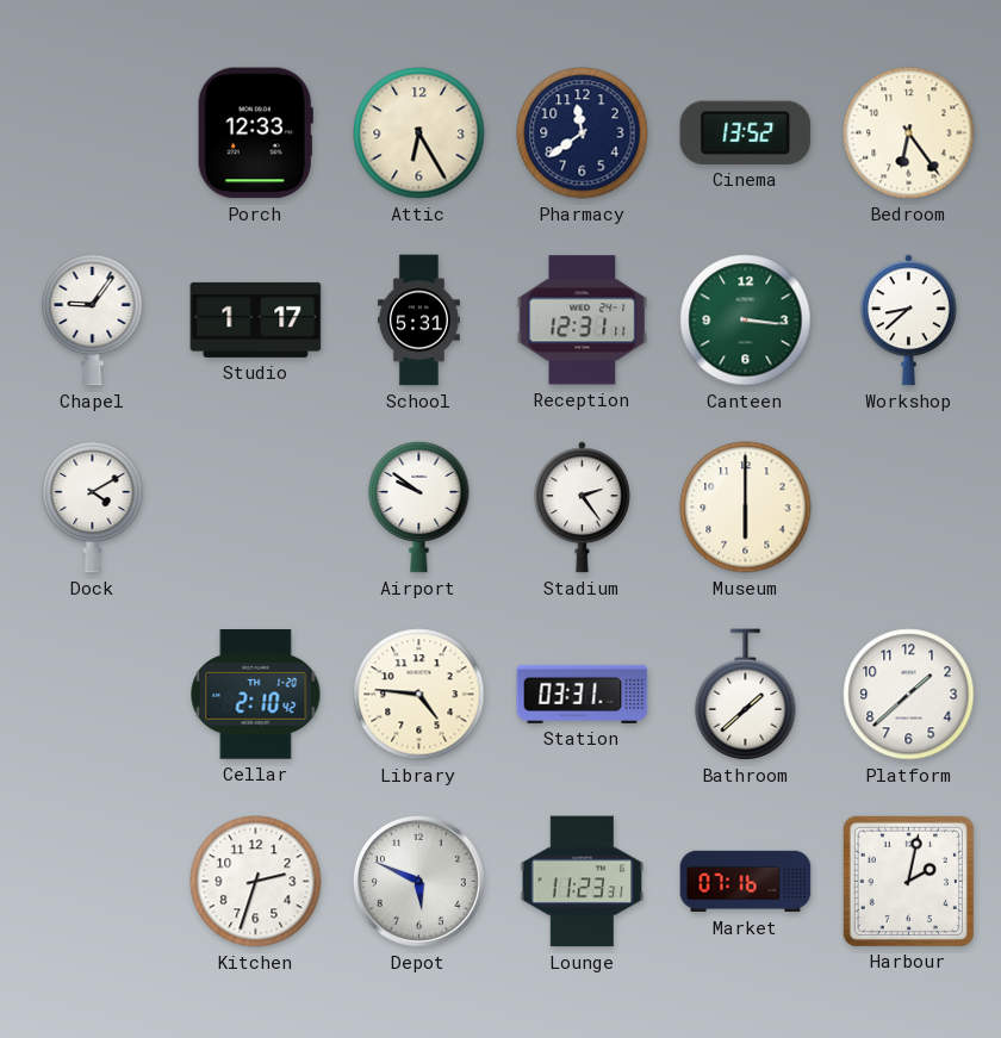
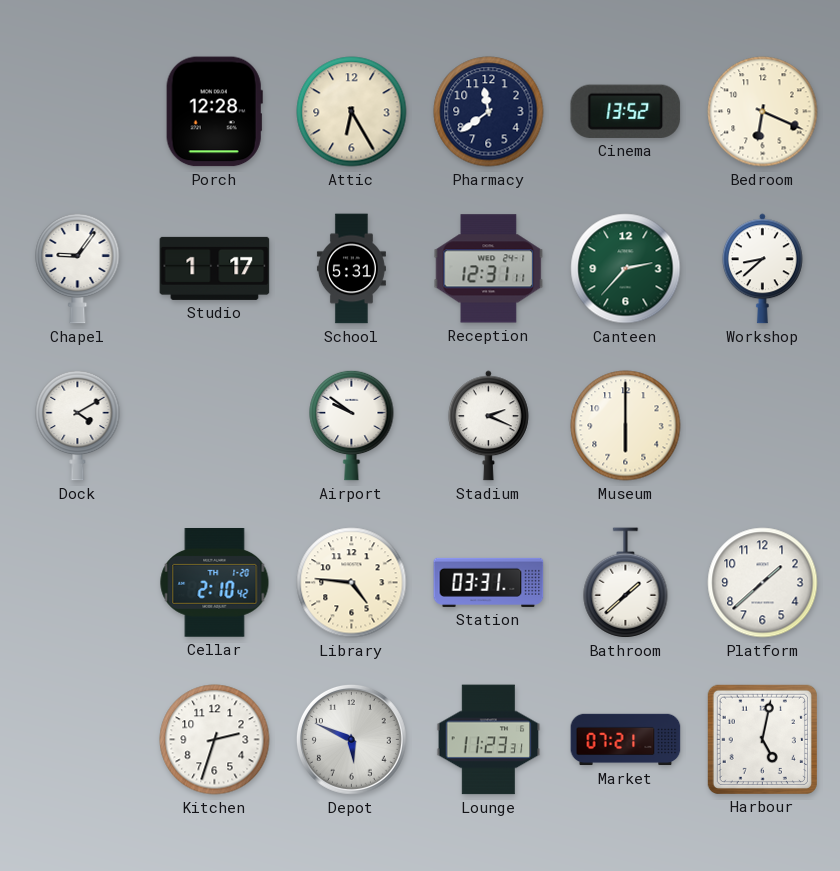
Porch: 12:33 -> 12:28
Bedroom: 6:24 -> 6:19
Canteen: 3:16 -> 2:37
Stadium: 2:24 -> 2:19
Market: 07:16 -> 07:21
Harbour: 2:02 -> 5:02
